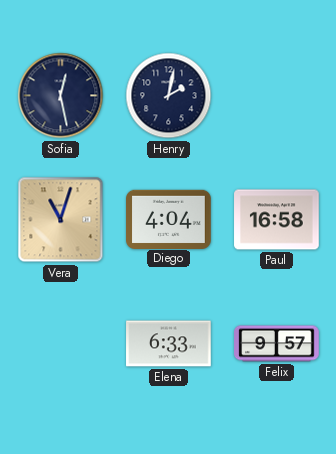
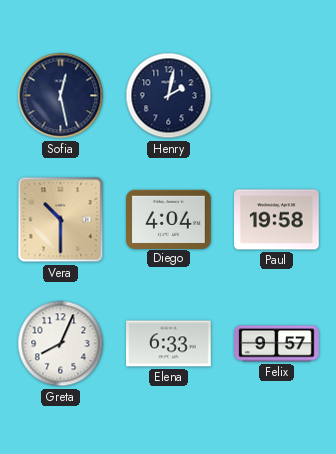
Vera: 11:03 -> 10:30
Paul: 16:58 -> 19:58
Greta: none -> 8:04
